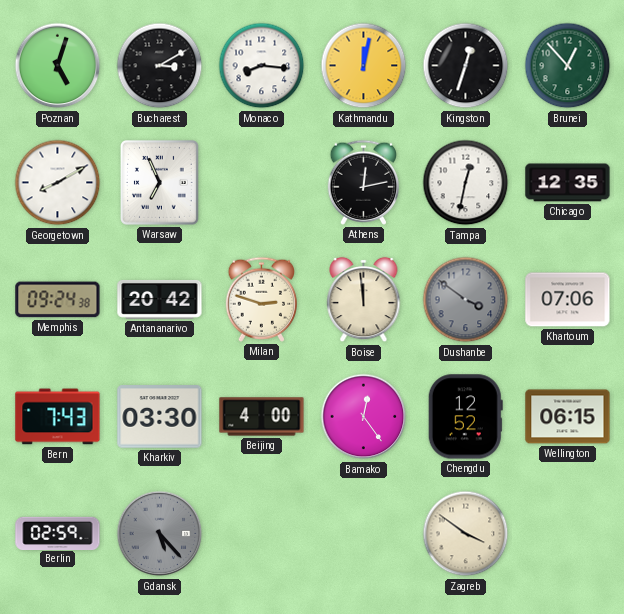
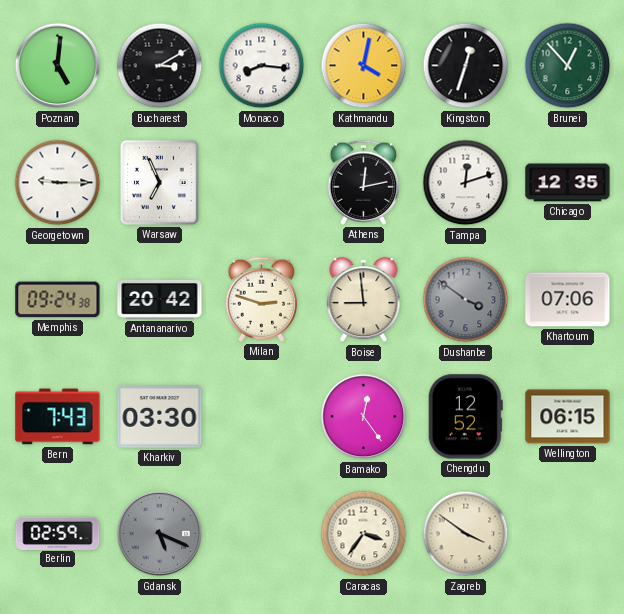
Poznan: 5:03 -> 5:01
Kathmandu: 12:02 -> 4:02
Georgetown: 8:10 -> 9:15
Tampa: 12:32 -> 12:12
Boise: 11:59 -> 8:59
Beijing: 4:00 -> none
Gdansk: 5:23 -> 5:19
Caracas: none -> 3:36
